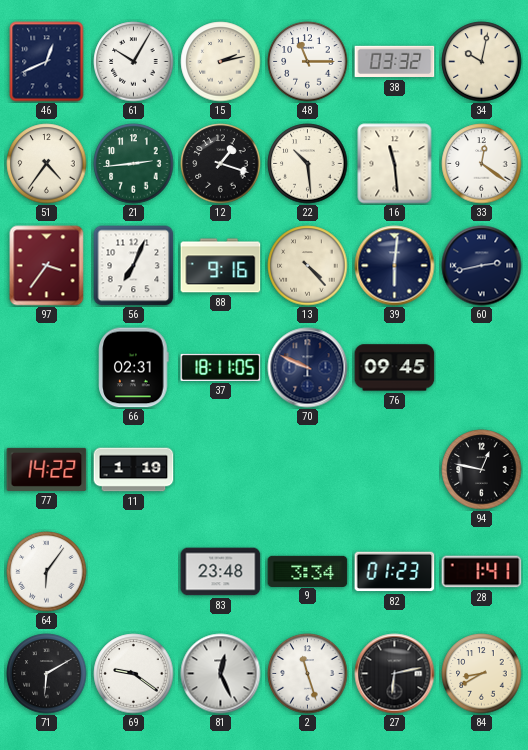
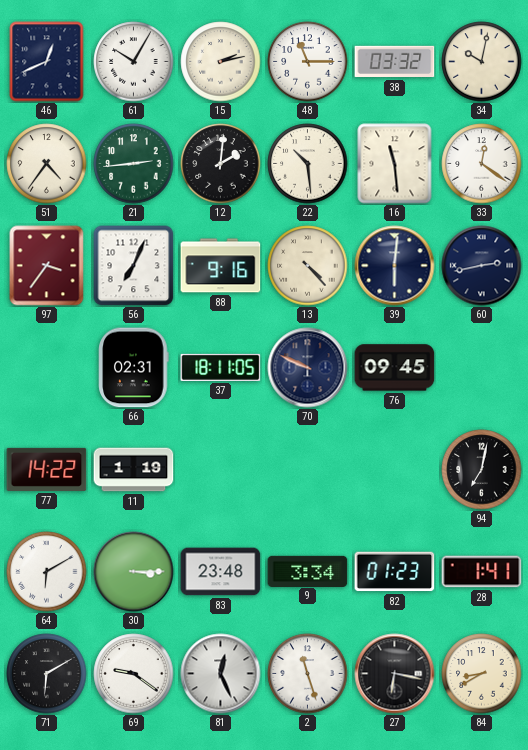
12: 1:18 -> 2:01
94: 12:47 -> 7:02
64: 6:06 -> 6:10
30: none -> 3:15
27: 6:13 -> 6:17
